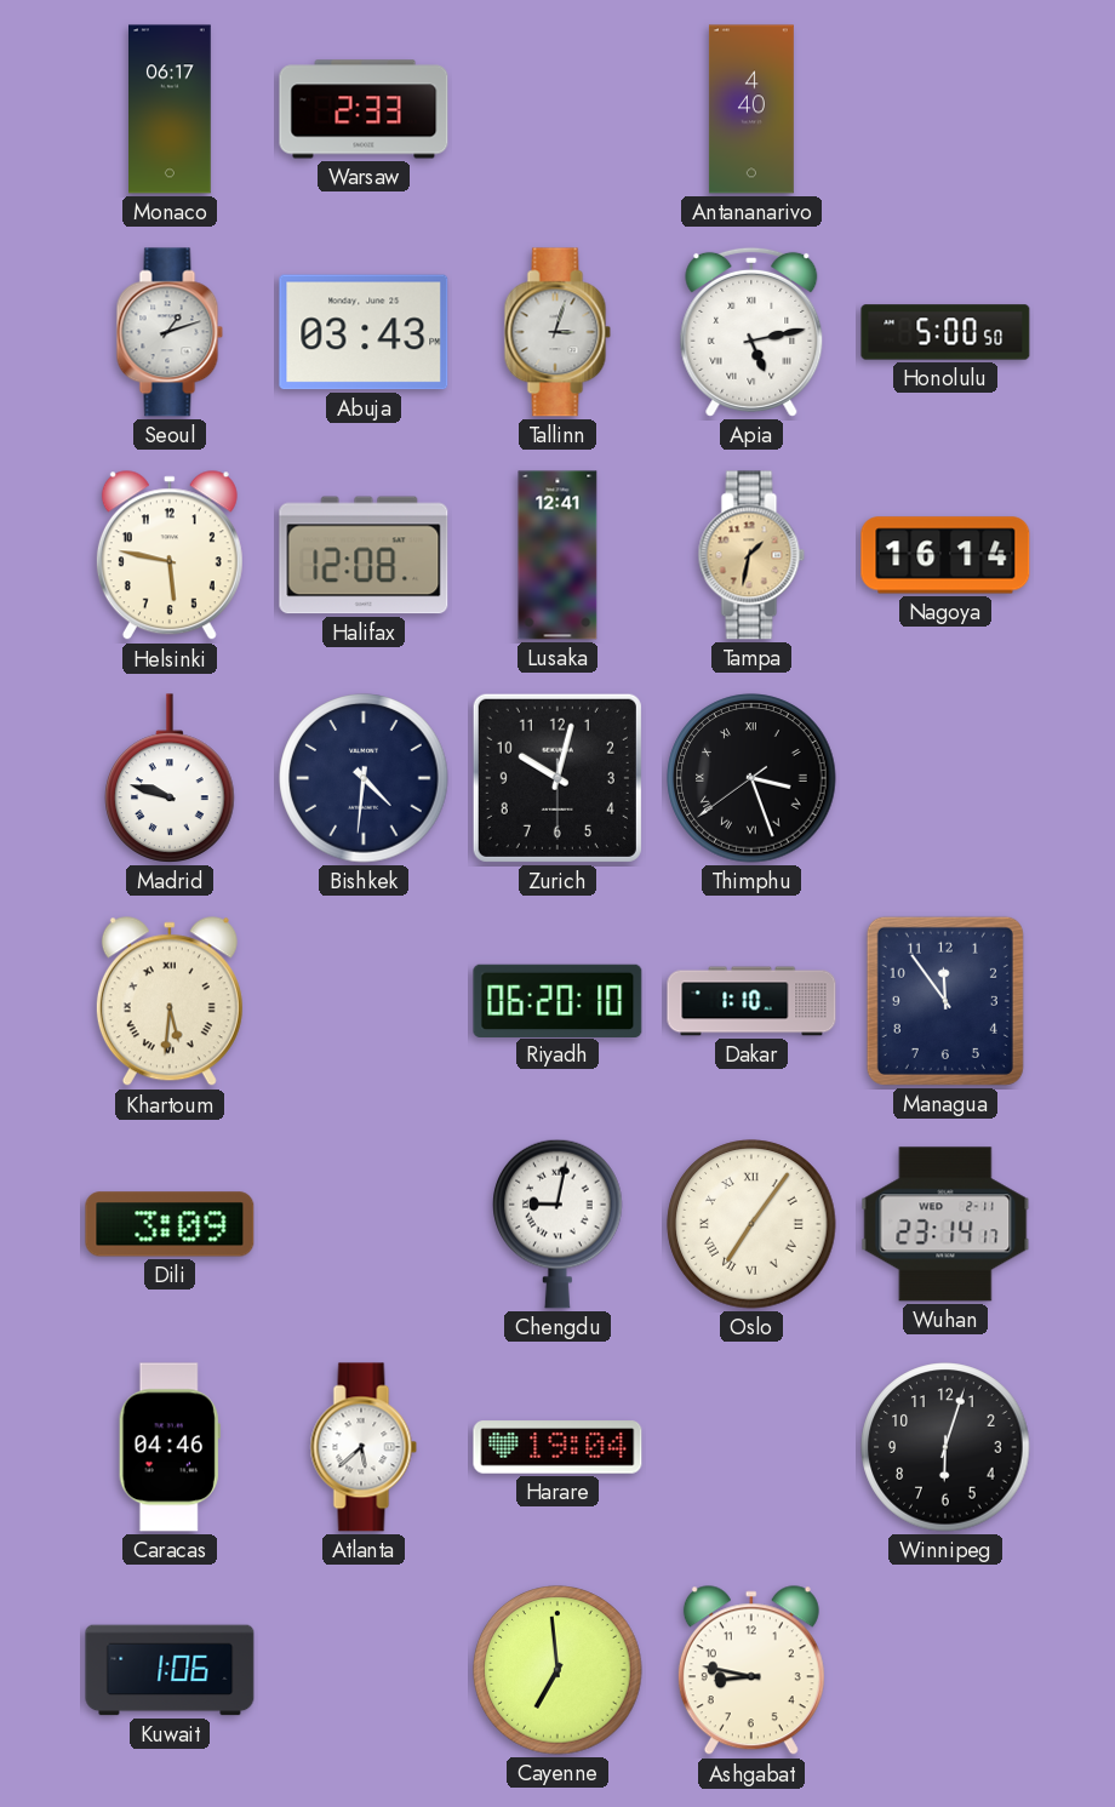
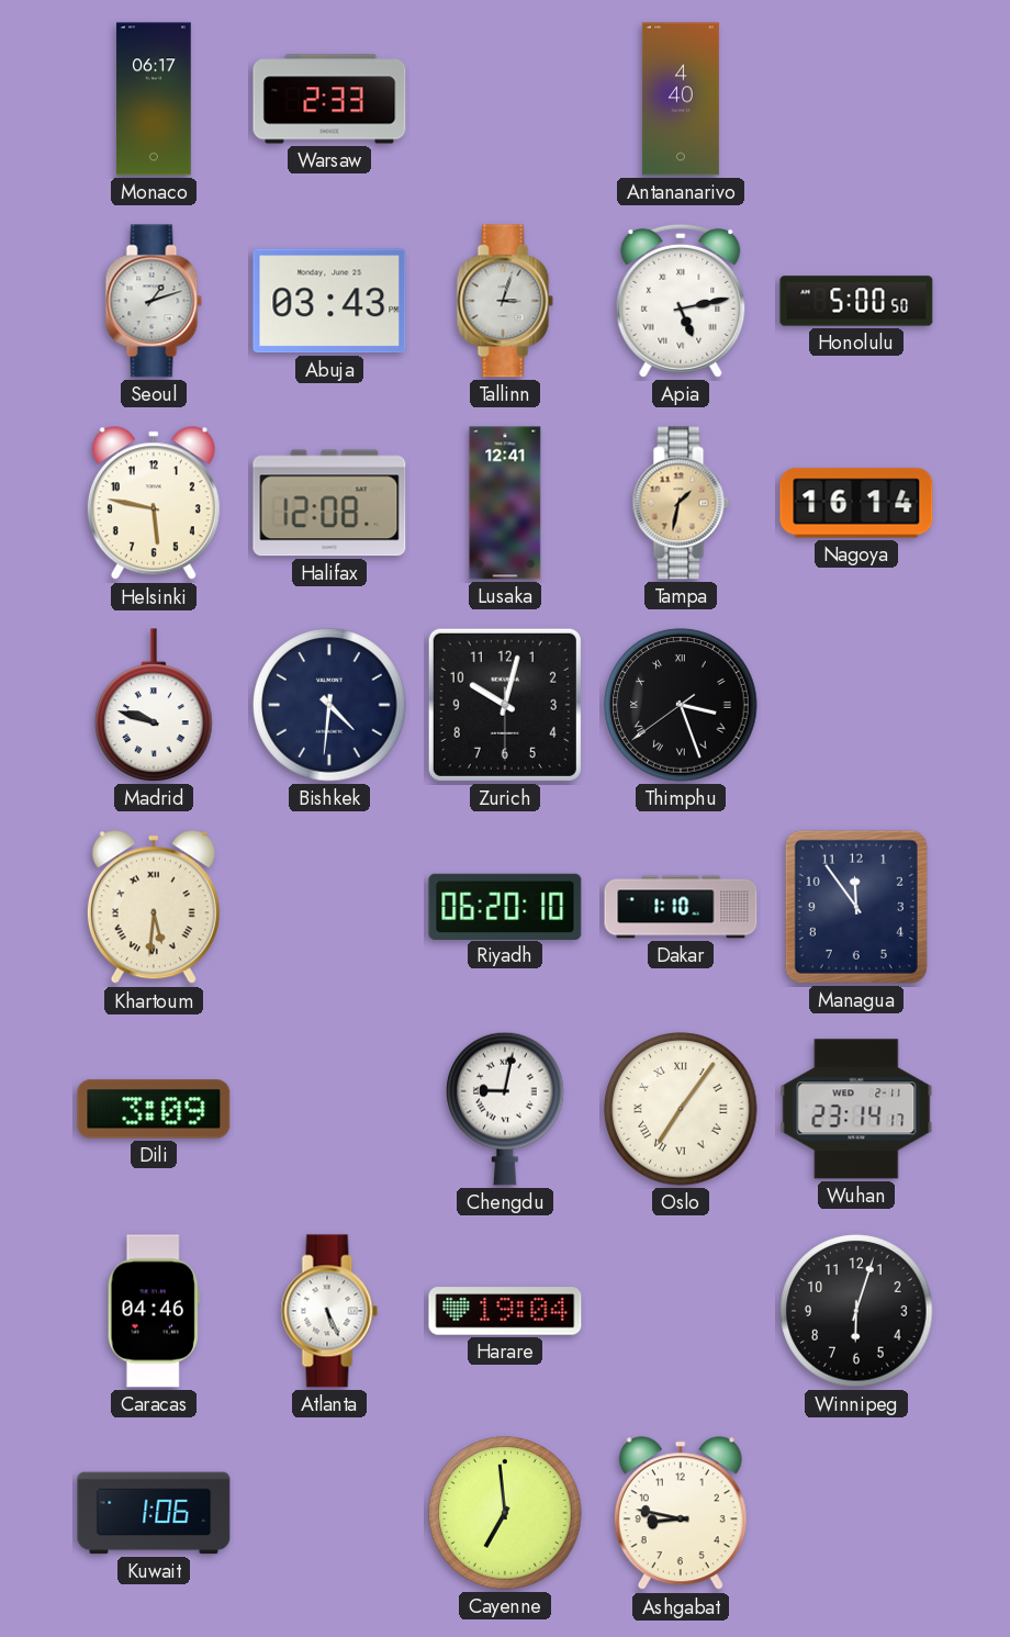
Atlanta: 5:38 -> 5:26
